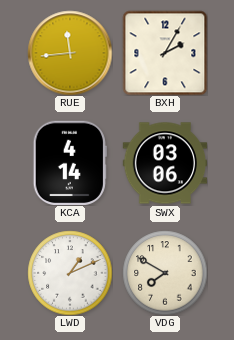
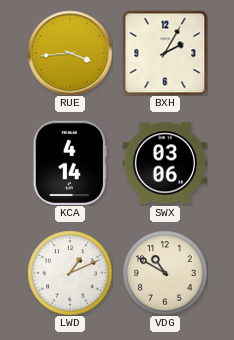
RUE: 11:44 -> 3:44
VDG: 7:50 -> 10:50
